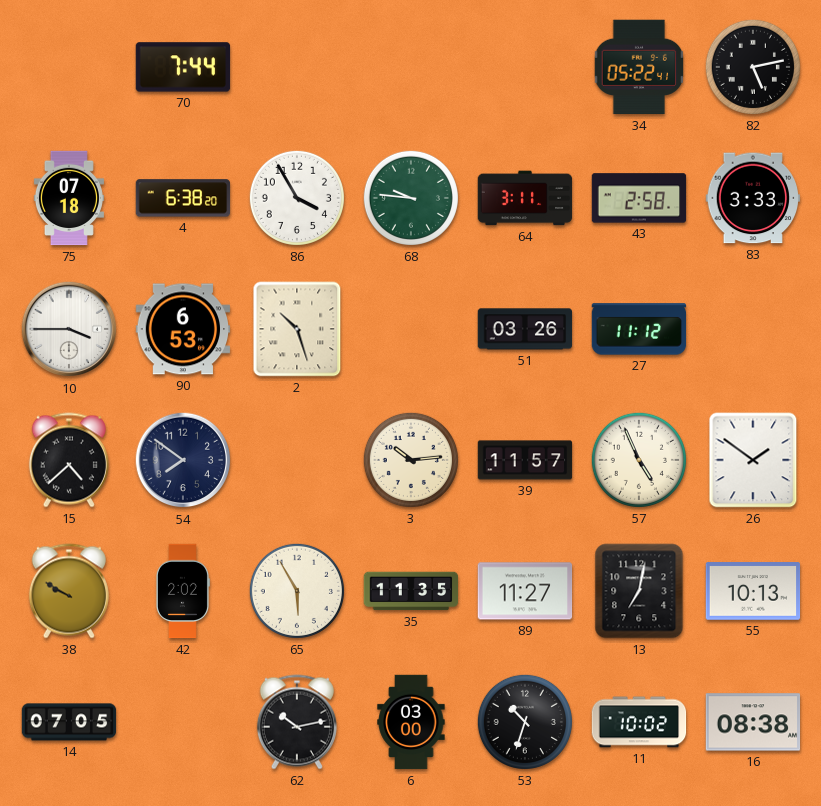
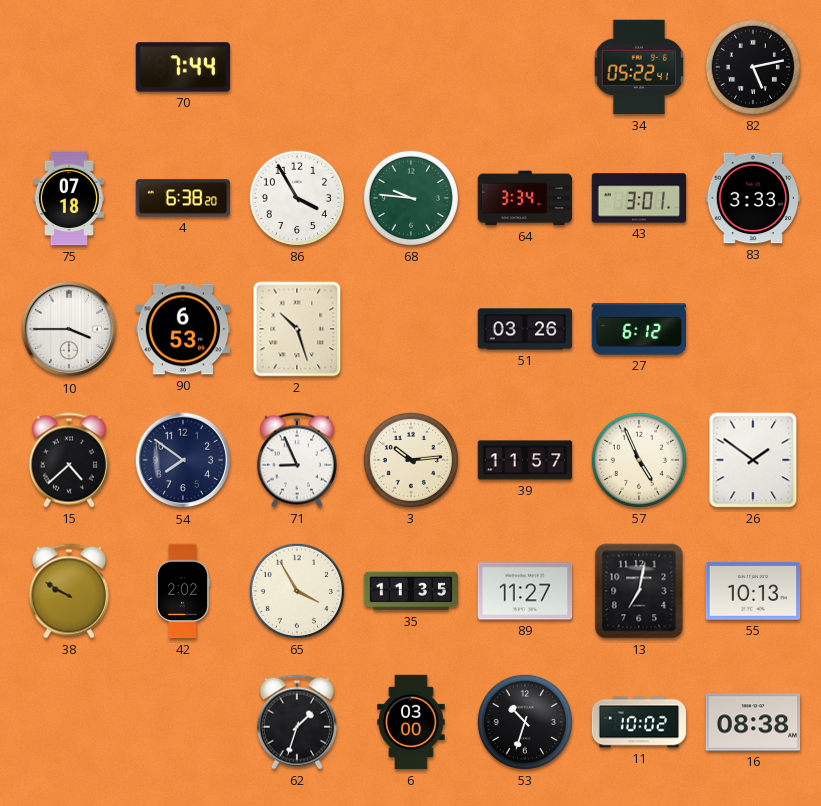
64: 3:11 -> 3:34
43: 2:58 -> 3:01
27: 11:12 -> 6:12
71: none -> 8:56
65: 5:55 -> 3:55
14: 07:05 -> none
62: 10:13 -> 1:33
